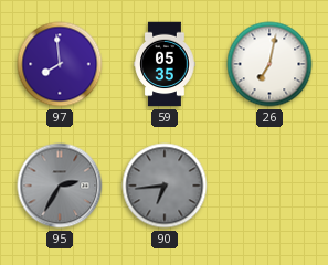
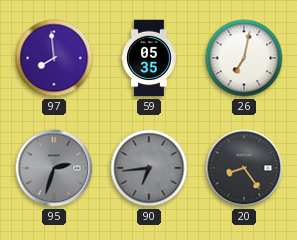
95: 2:35 -> 2:33
20: none -> 8:24
